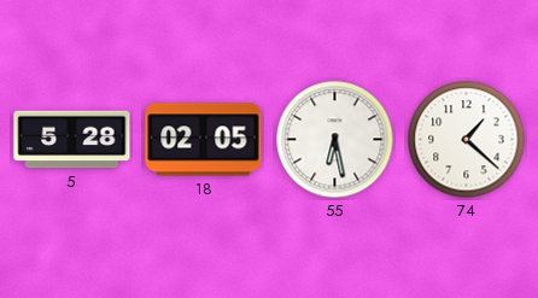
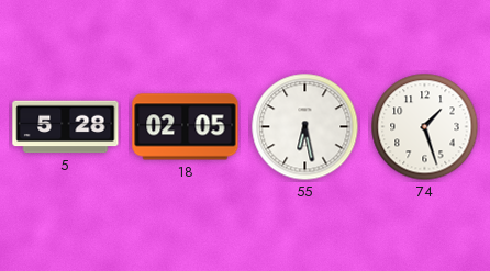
74: 1:22 -> 1:27
